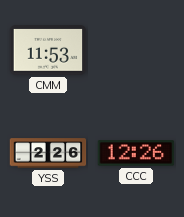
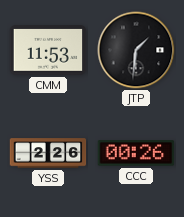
JTP: none -> 1:31
CCC: 12:26 -> 00:26
